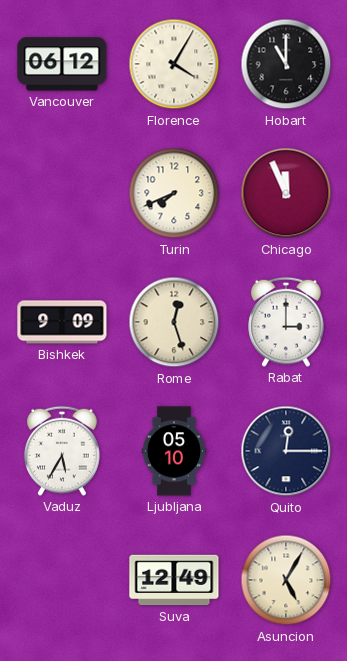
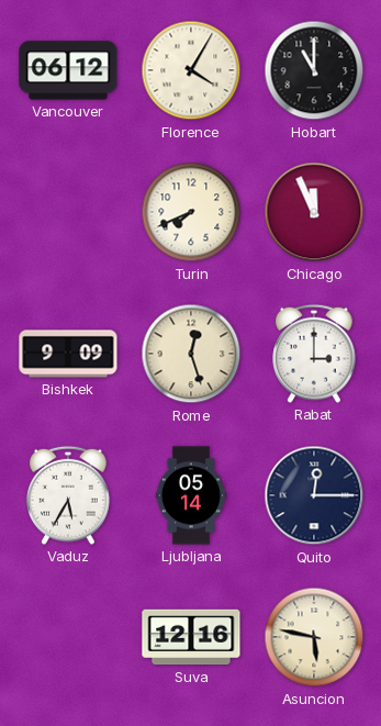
Ljubljana: 05:10 -> 05:14
Suva: 12:49 -> 12:16
Asuncion: 5:05 -> 5:47
